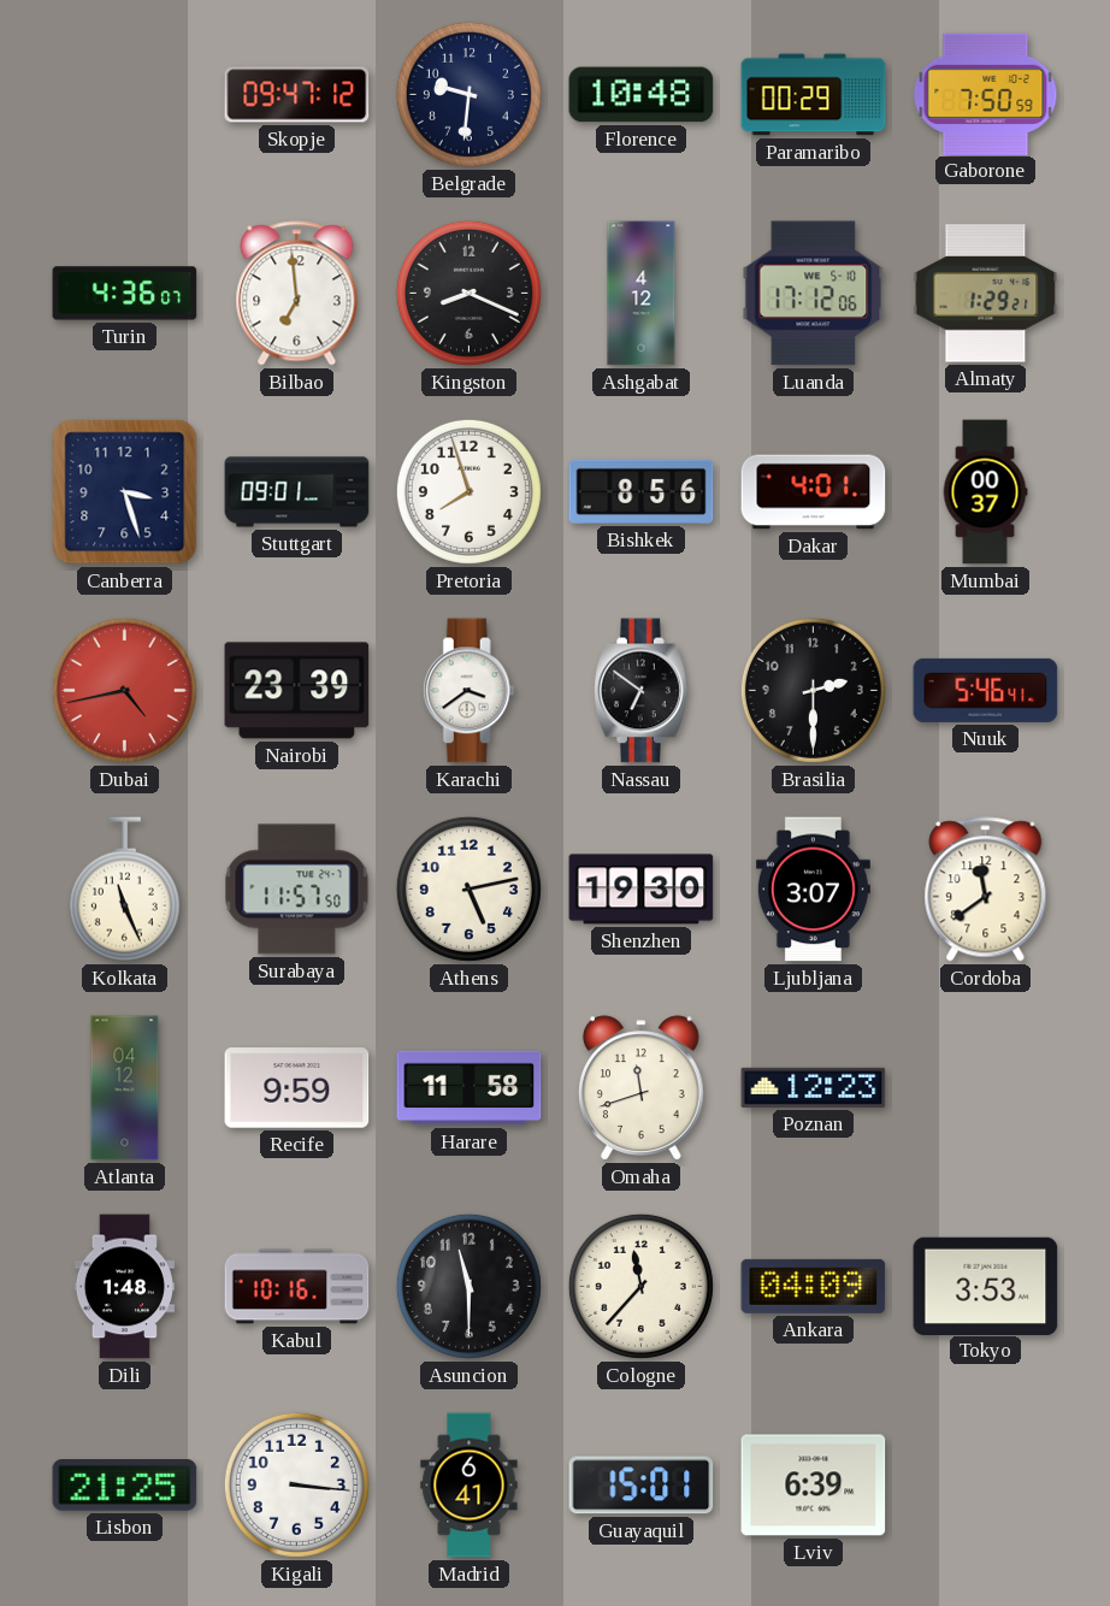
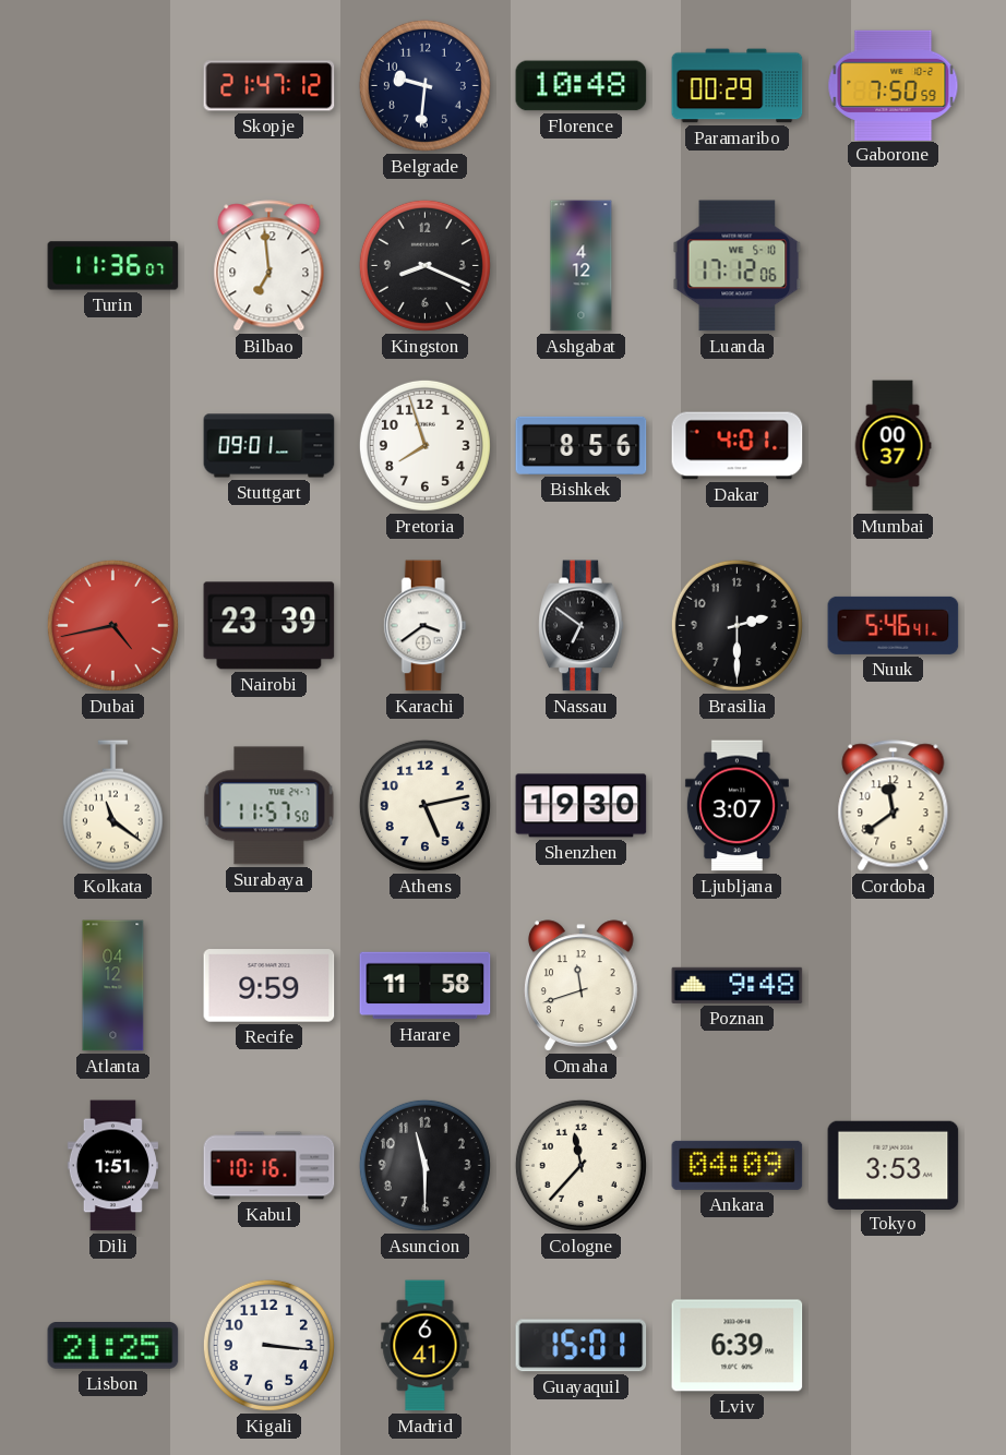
Skopje: 09:47 -> 21:47
Turin: 4:36 -> 11:36
Almaty: 1:29 -> none
Canberra: 3:27 -> none
Kolkata: 11:26 -> 11:21
Poznan: 12:23 -> 9:48
Dili: 1:48 -> 1:51
